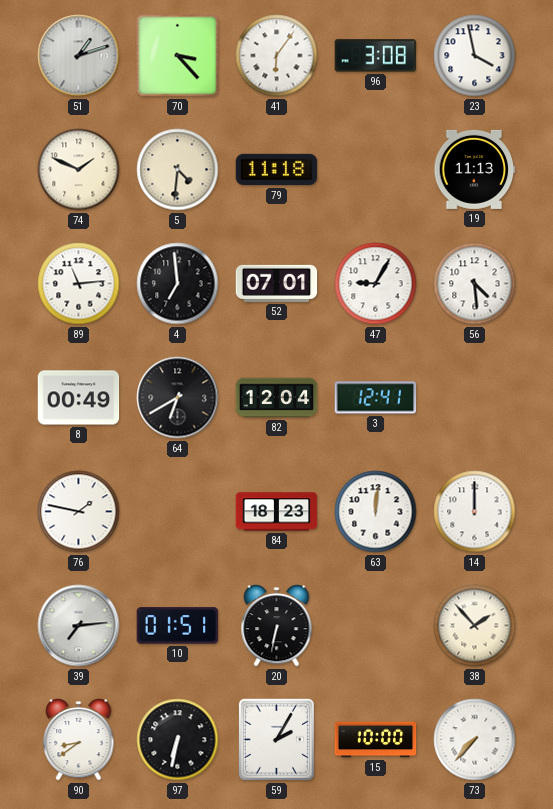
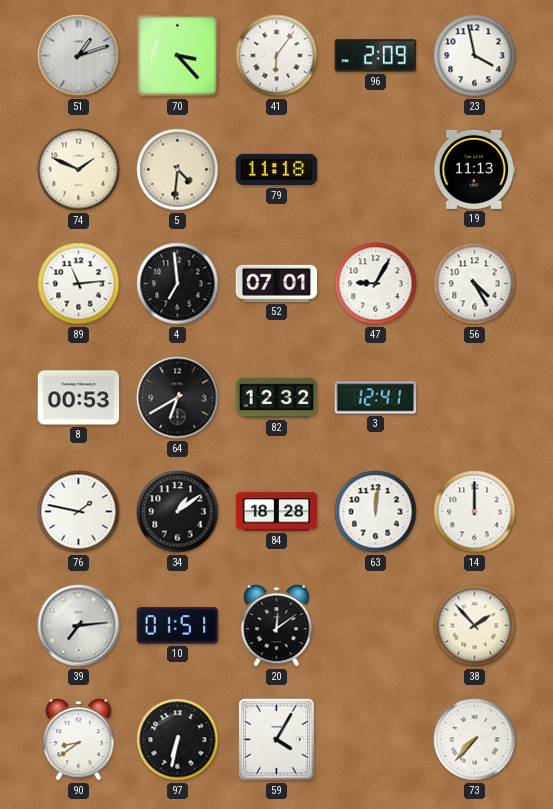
96: 3:08 -> 2:09
56: 4:29 -> 4:25
8: 00:49 -> 00:53
82: 12:04 -> 12:32
34: none -> 1:09
84: 18:23 -> 18:28
20: 6:32 -> 12:09
59: 2:05 -> 4:05
15: 10:00 -> none
